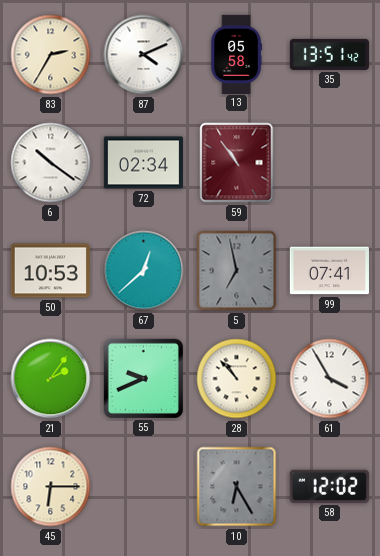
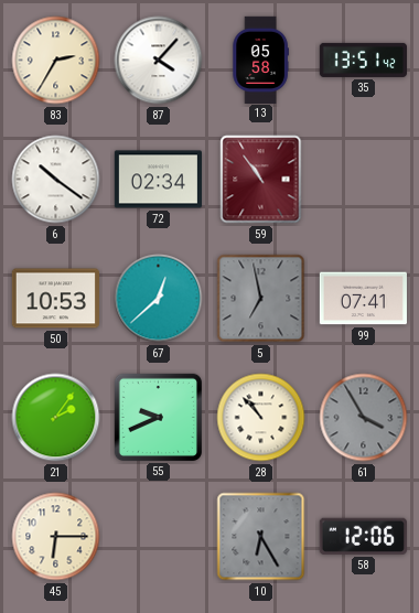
87: 4:11 -> 4:07
61 dial: white -> grey
58: 12:02 -> 12:06
